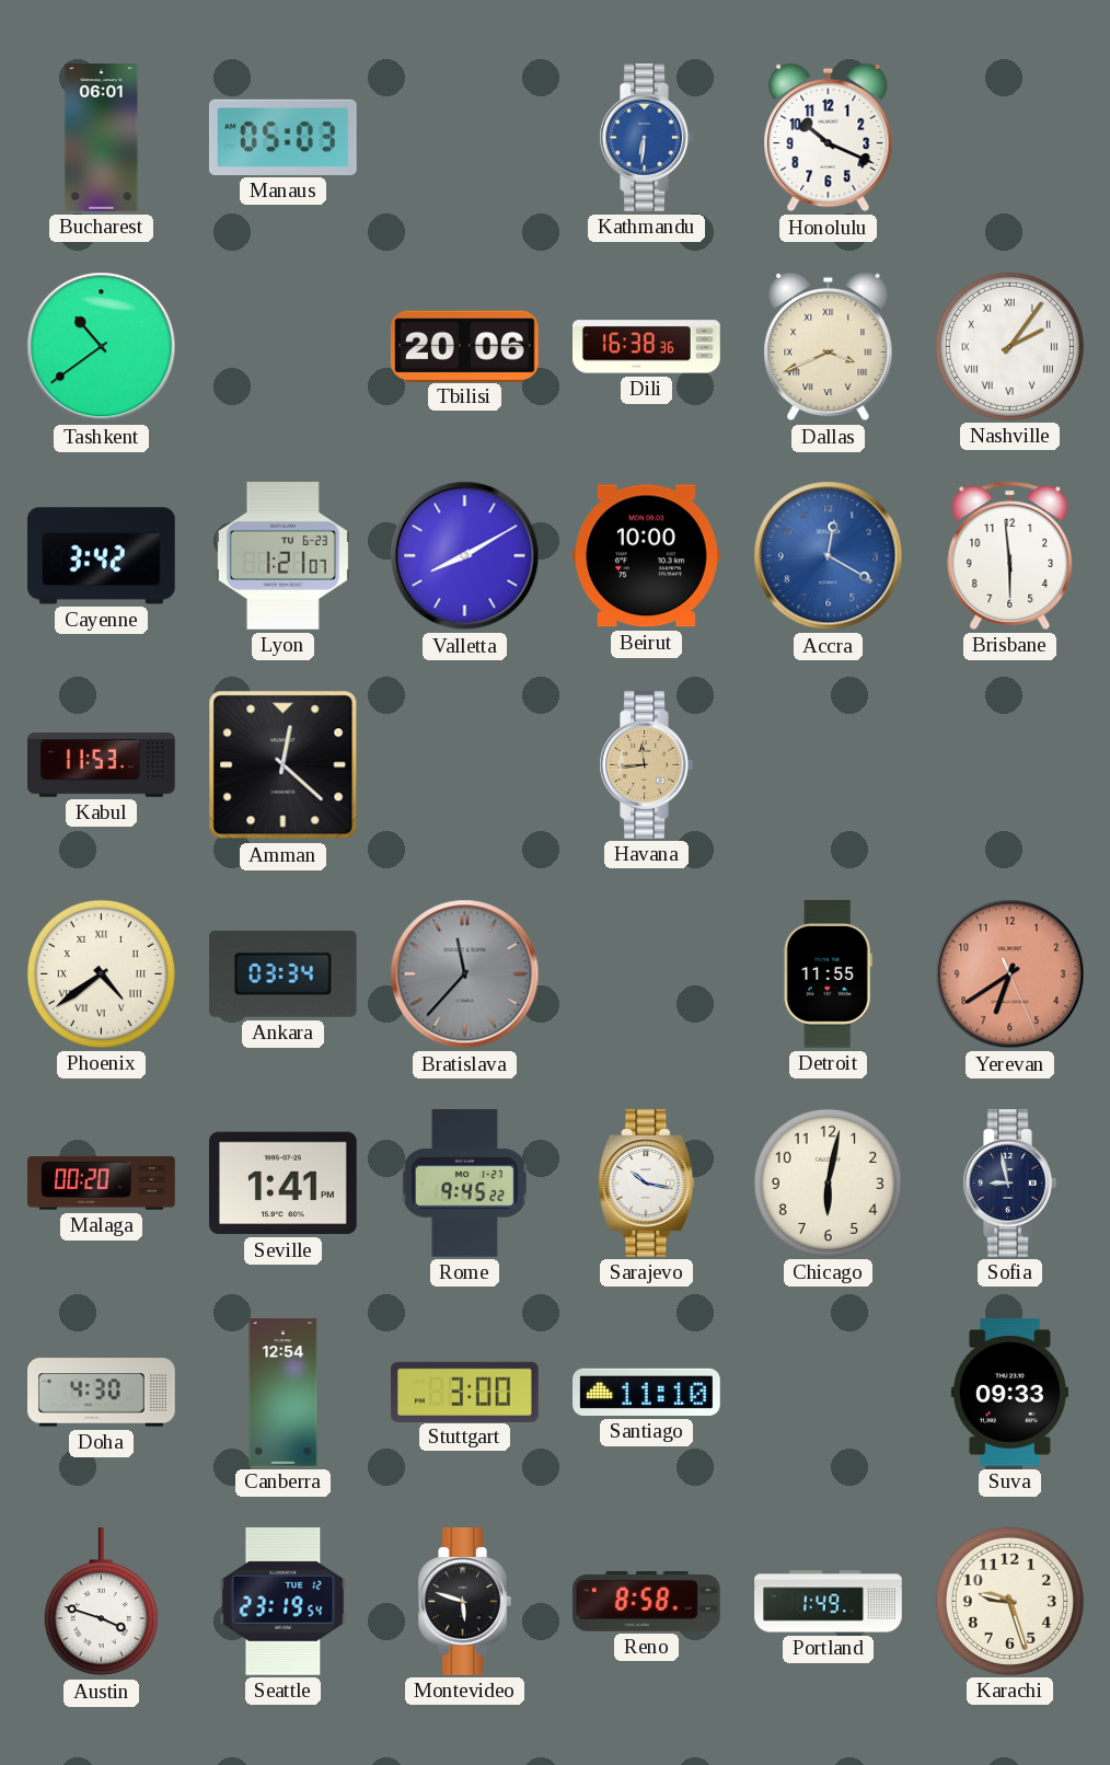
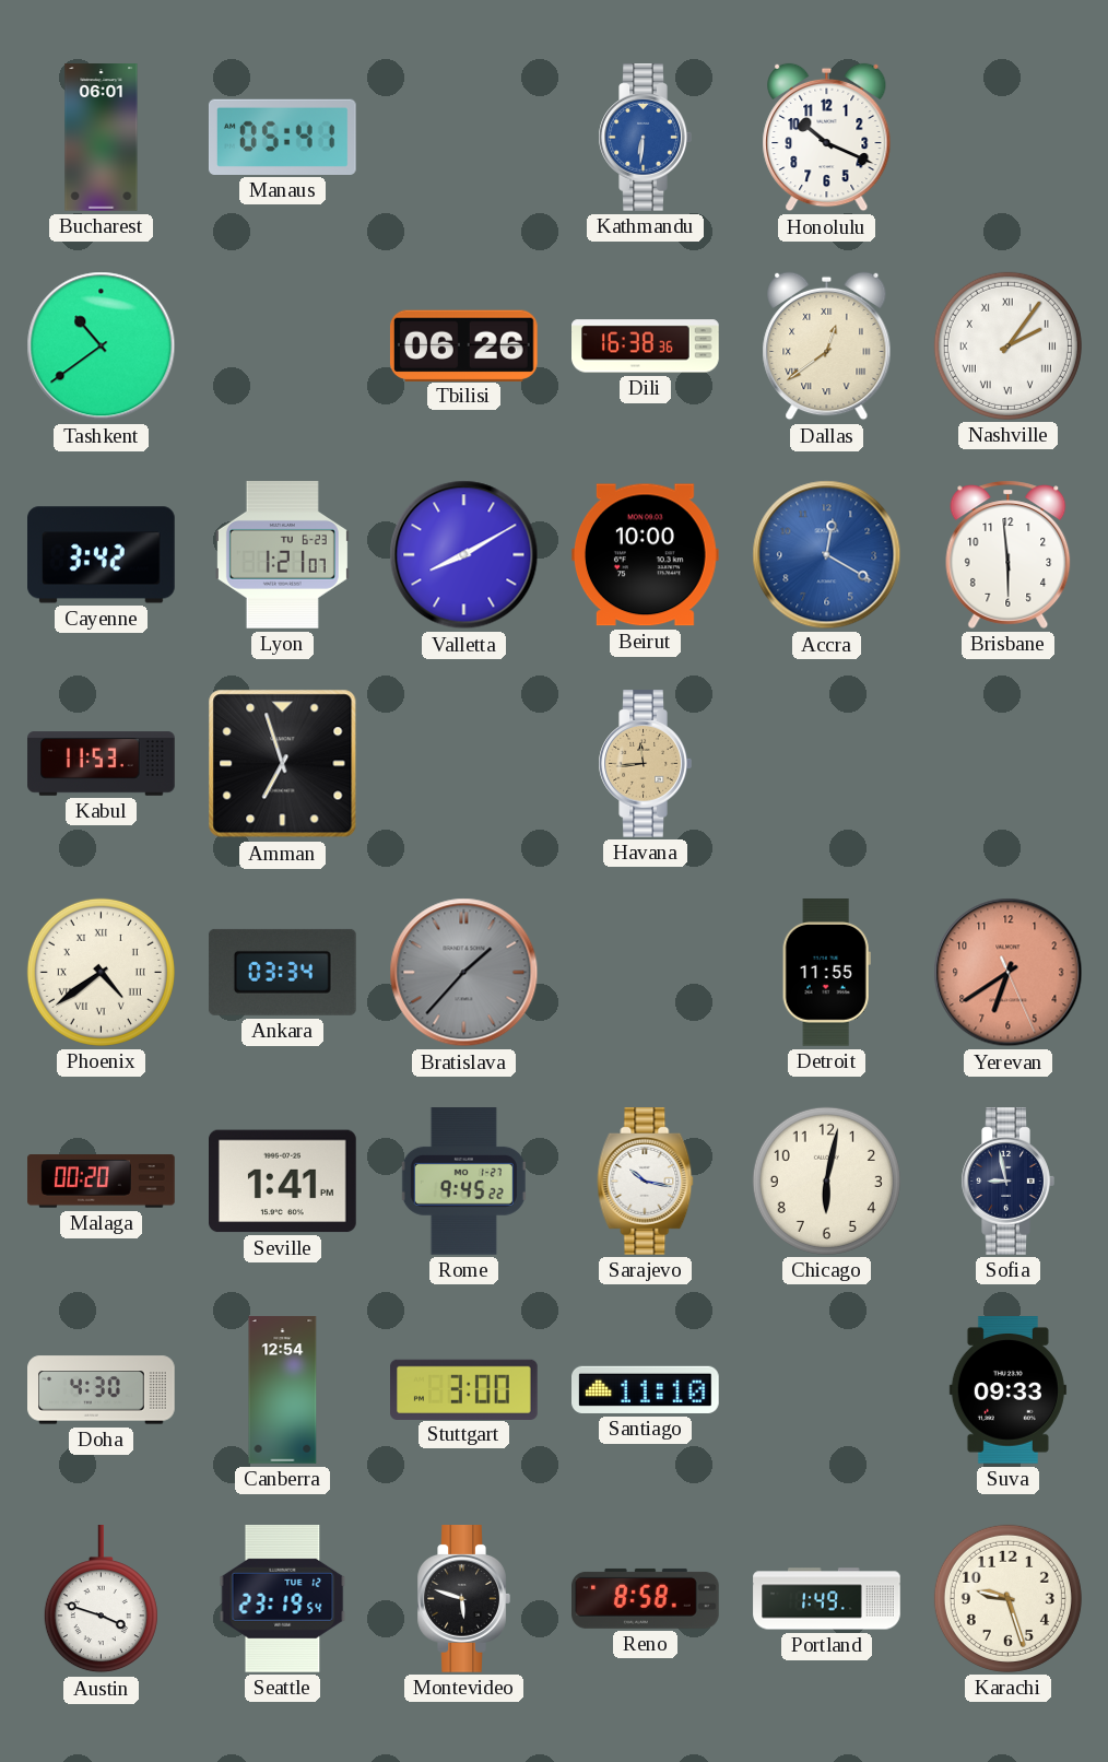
Manaus: 05:03 -> 05:41
Tbilisi: 20:06 -> 06:26
Dallas: 3:41 -> 12:39
Amman: 12:22 -> 6:57
Bratislava: 11:37 -> 1:37
